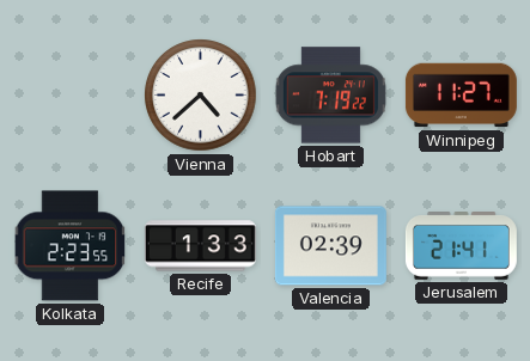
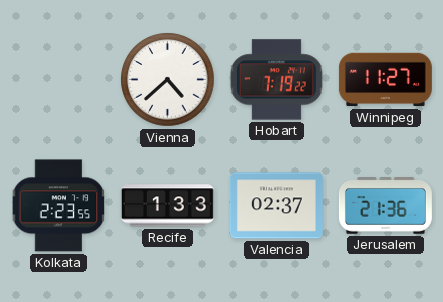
Valencia: 02:39 -> 02:37
Jerusalem: 21:41 -> 21:36
